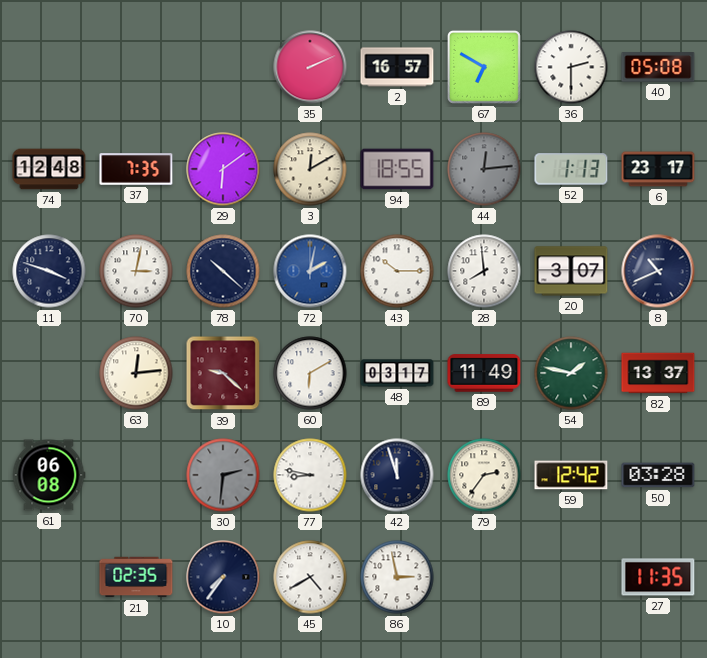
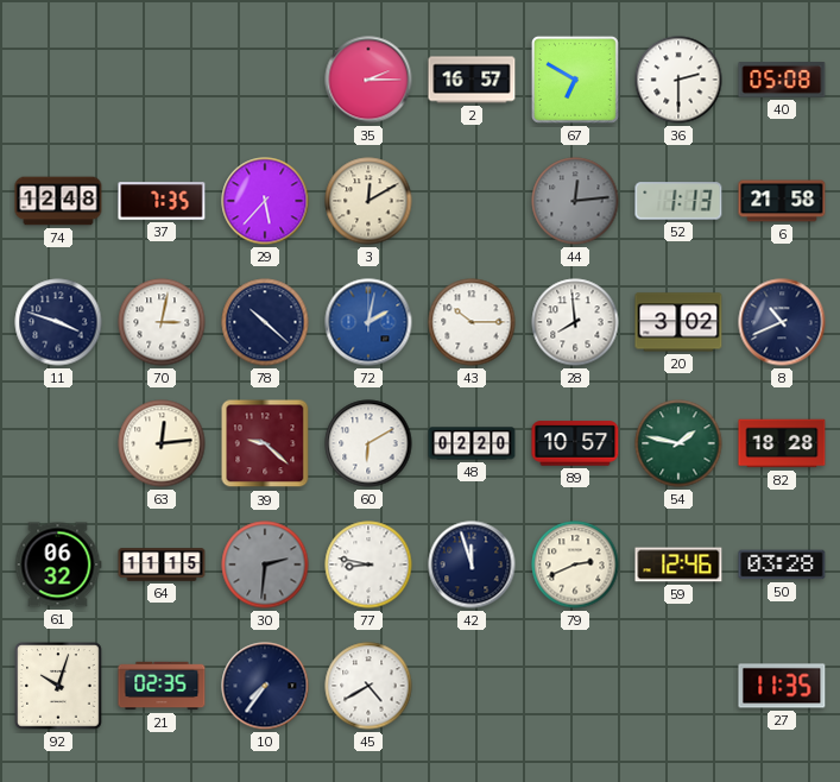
35: 2:11 -> 2:15
29: 6:09 -> 5:37
94: 18:55 -> none
6: 23:17 -> 21:58
20: 3:07 -> 3:02
48: 03:17 -> 02:20
89: 11:49 -> 10:57
82: 13:37 -> 18:28
61: 06:08 -> 06:32
64: none -> 11:15
79: 2:36 -> 2:41
59: 12:42 -> 12:46
92: none -> 10:03
86: 2:58 -> none
